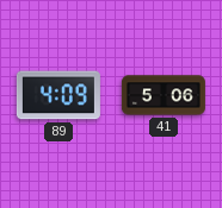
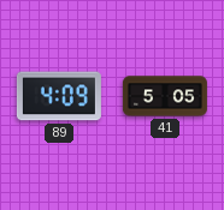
41: 5:06 -> 5:05
